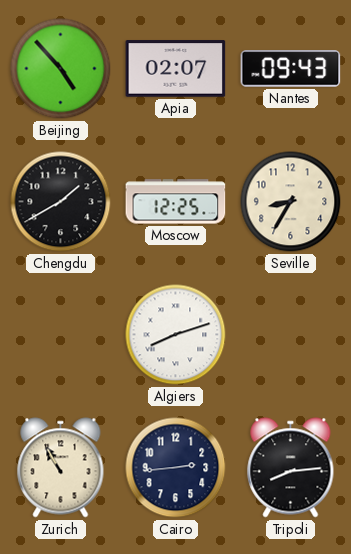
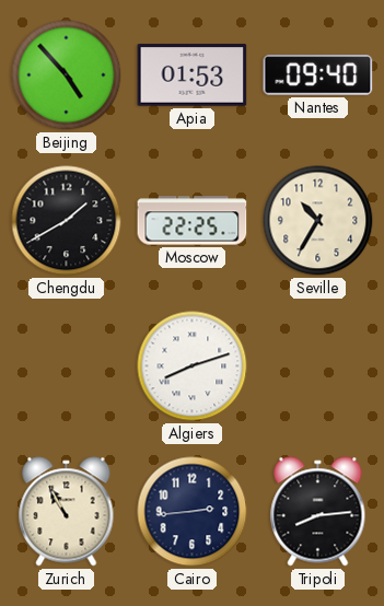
Apia: 02:07 -> 01:53
Nantes: 09:43 -> 09:40
Moscow: 12:25 -> 22:25
Seville: 8:35 -> 10:35
